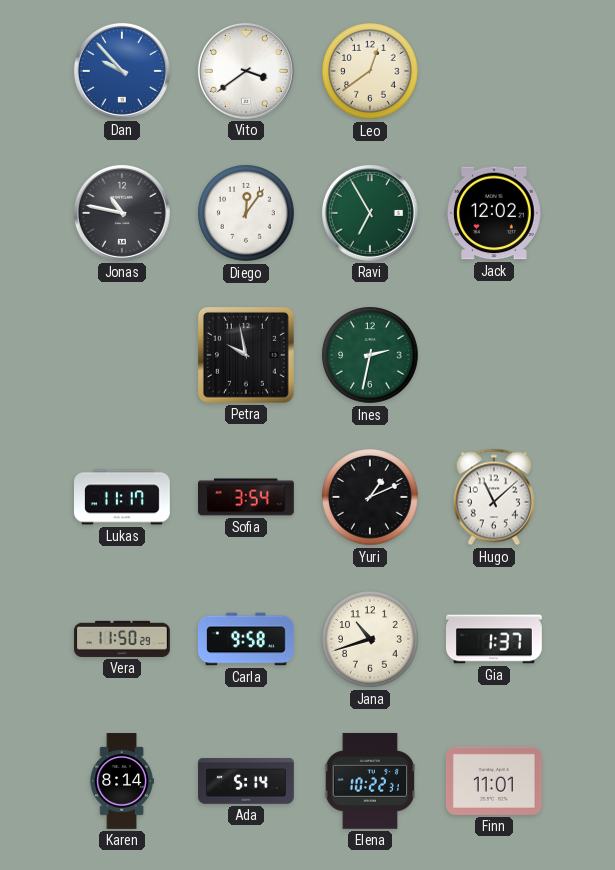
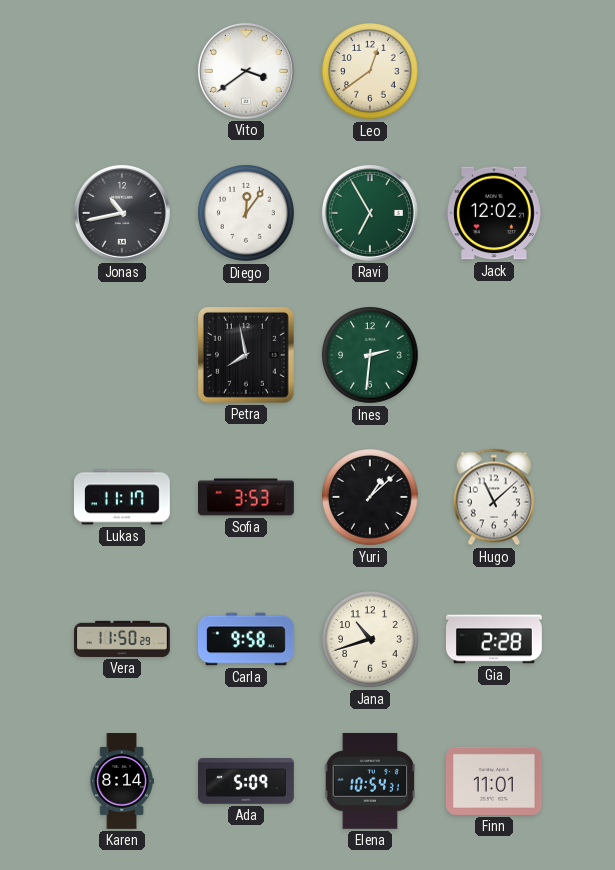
Dan: 9:53 -> none
Jonas: 10:47 -> 10:43
Petra: 9:58 -> 7:58
Ines: 2:32 -> 2:31
Sofia: 3:54 -> 3:53
Yuri: 1:11 -> 1:08
Gia: 1:37 -> 2:28
Ada: 5:14 -> 5:09
Elena: 10:22 -> 10:54
